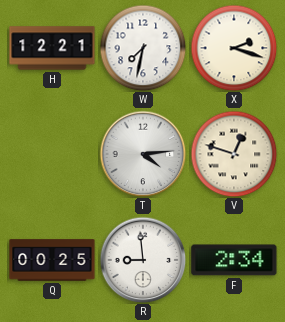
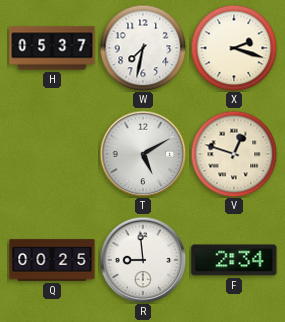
H: 12:21 -> 05:37
T: 4:14 -> 5:10
